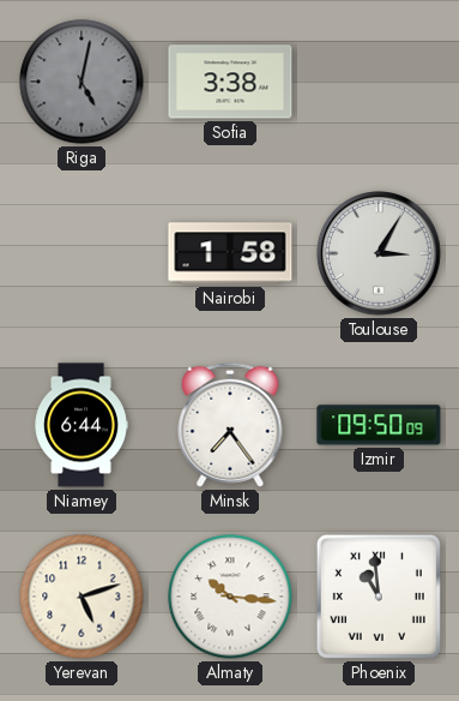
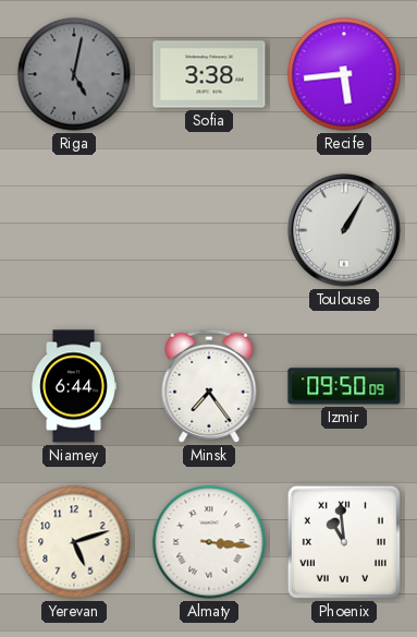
Recife: none -> 5:44
Nairobi: 1:58 -> none
Toulouse: 3:05 -> 1:05
Almaty: 10:16 -> 3:16
